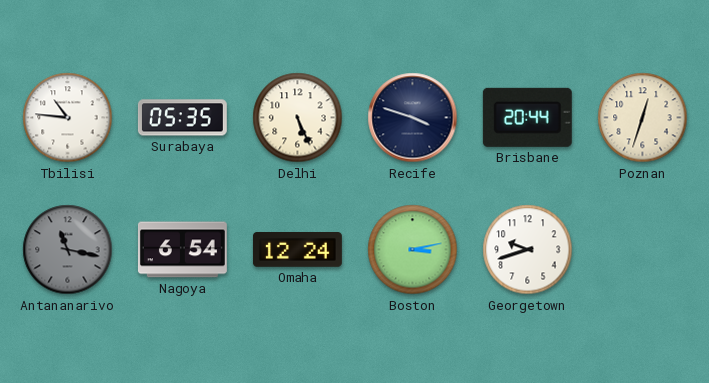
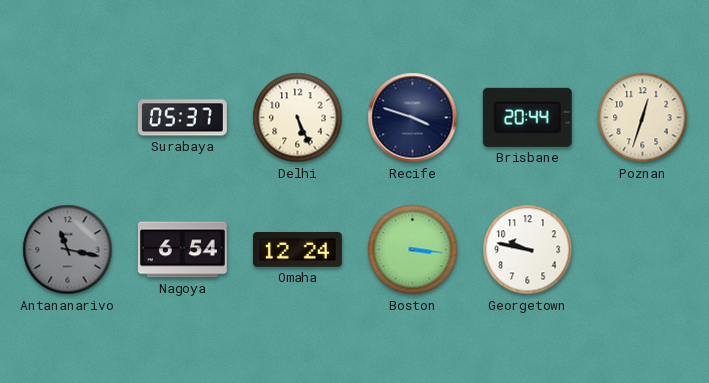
Tbilisi: 10:46 -> none
Surabaya: 05:35 -> 05:37
Boston: 3:13 -> 3:16
Georgetown: 9:42 -> 9:47
